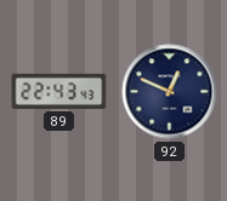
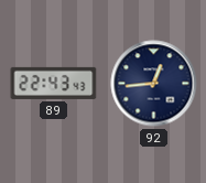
92: 12:49 -> 12:44
